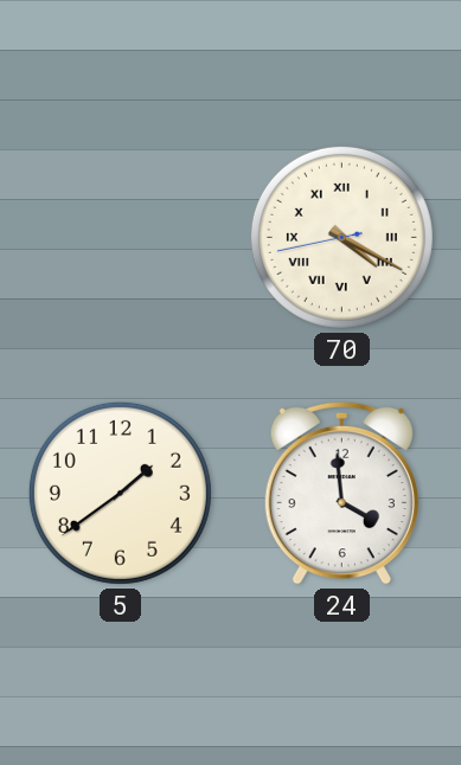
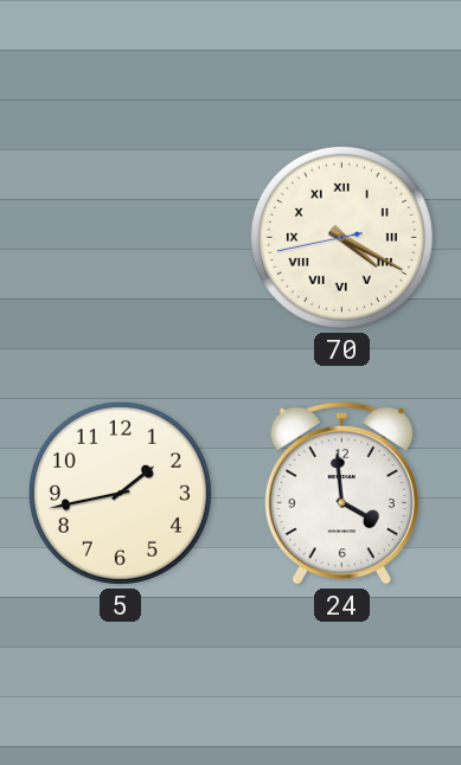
5: 1:39 -> 1:43
